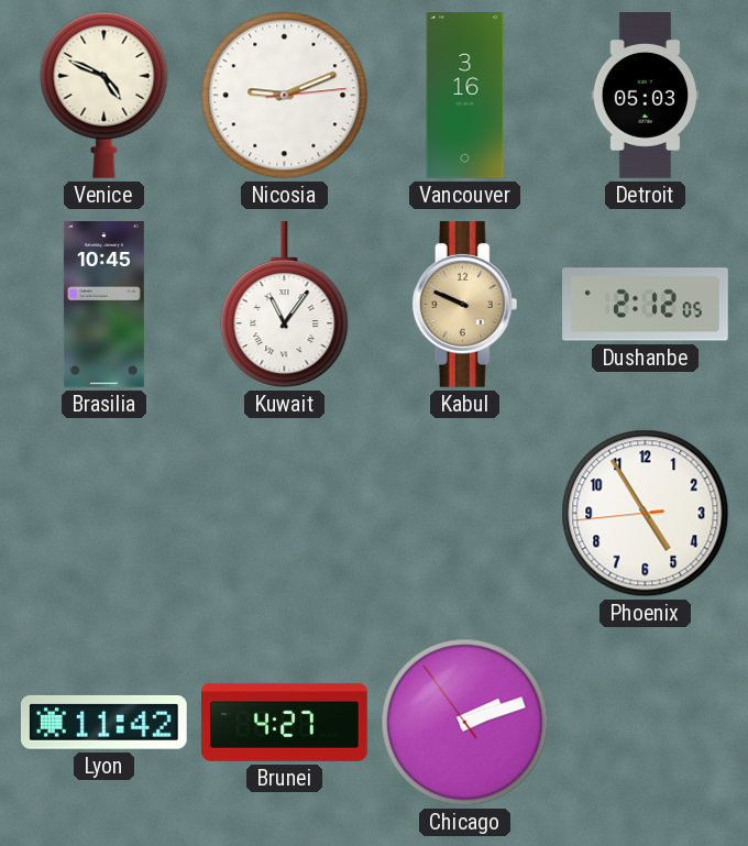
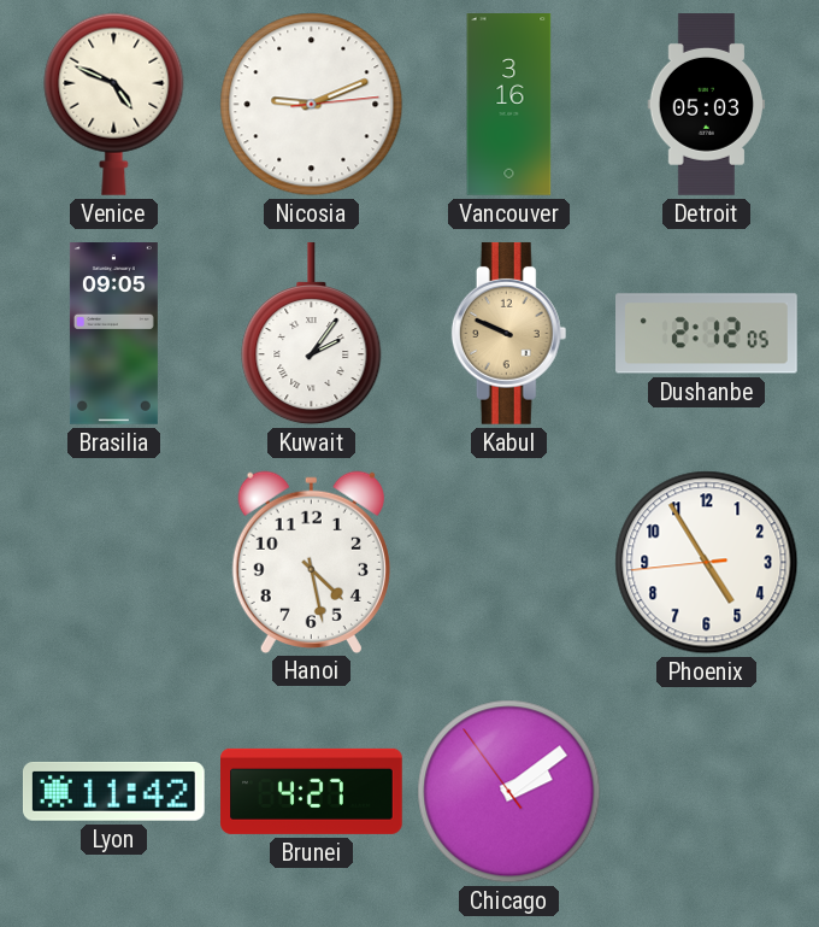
Brasilia: 10:45 -> 09:05
Kuwait: 11:06 -> 2:06
Hanoi: none -> 4:28
Chicago: 2:11 -> 2:08
